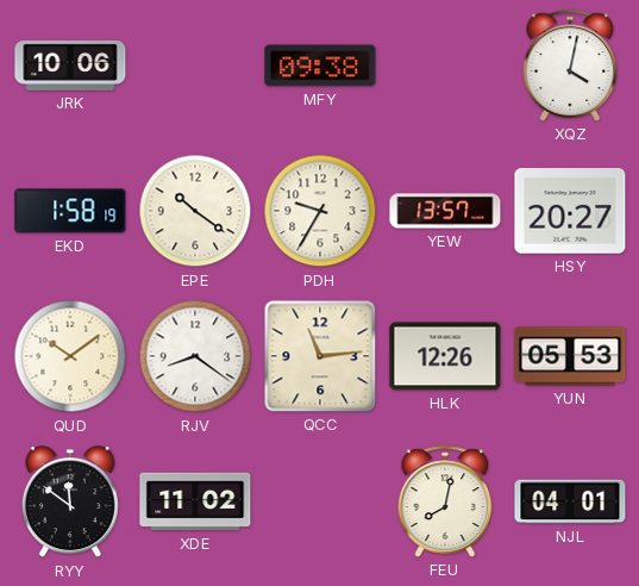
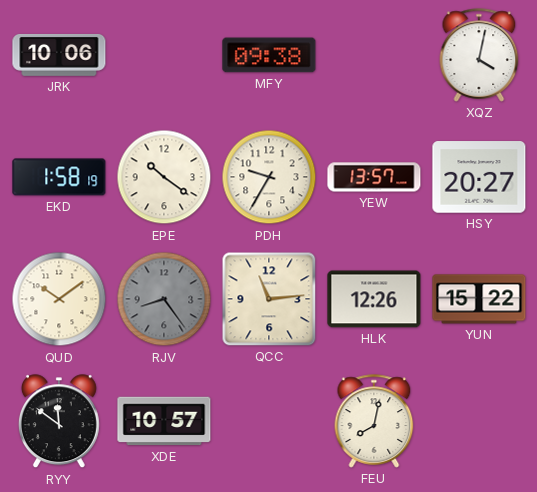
RJV: 8:21 -> 8:24
RJV dial: white -> grey
YUN: 05:53 -> 15:22
XDE: 11:02 -> 10:57
NJL: 04:01 -> none
